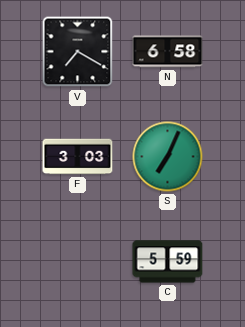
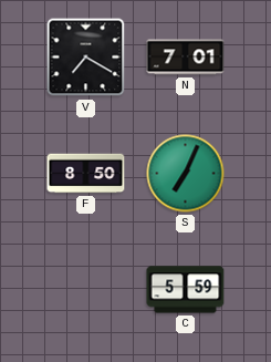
N: 6:58 -> 7:01
F: 3:03 -> 8:50
